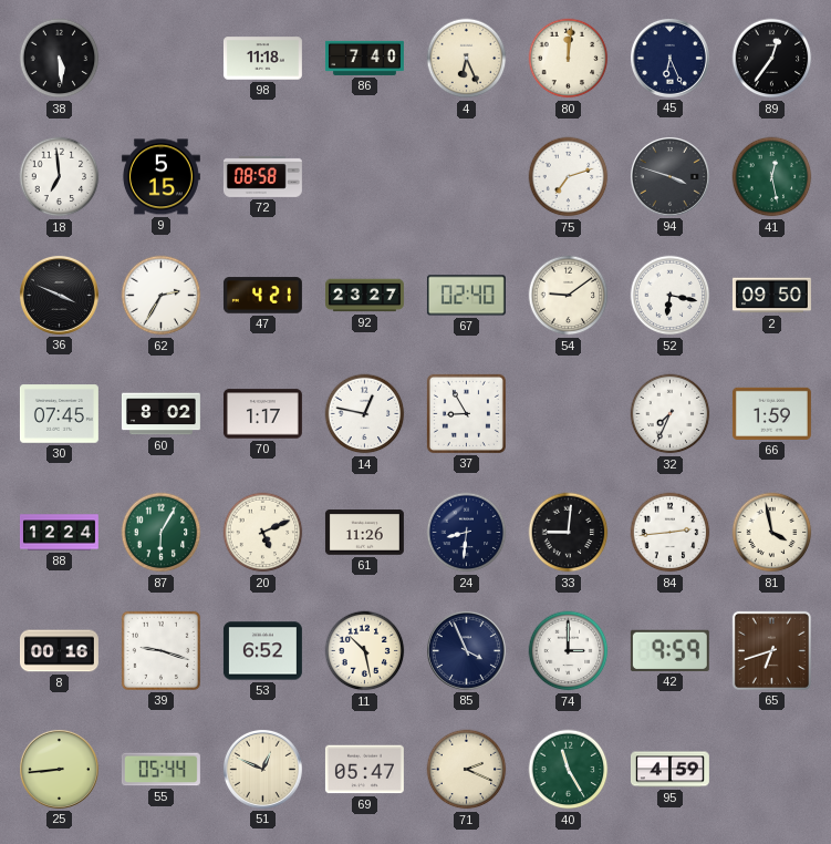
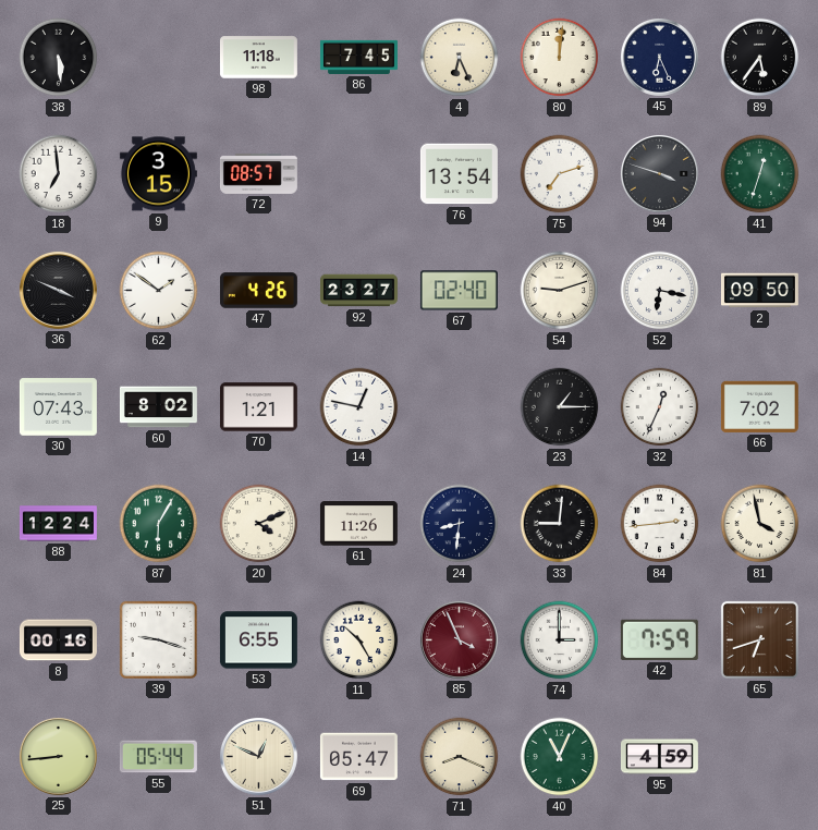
86: 7:40 -> 7:45
89: 12:36 -> 5:36
9: 5:15 -> 3:15
72: 08:58 -> 08:57
76: none -> 13:54
41: 12:28 -> 12:33
62: 2:35 -> 1:51
47: 4:21 -> 4:26
54: 9:09 -> 9:12
30: 07:45 -> 07:43
70: 1:17 -> 1:21
37: 8:55 -> none
23: none -> 1:15
32: 7:34 -> 12:34
66: 1:59 -> 7:02
20: 5:11 -> 4:11
53: 6:52 -> 6:55
11: 10:28 -> 10:25
85 dial: navy -> burgundy
42: 9:59 -> 7:59
71: 2:19 -> 8:19
40: 11:25 -> 11:04
